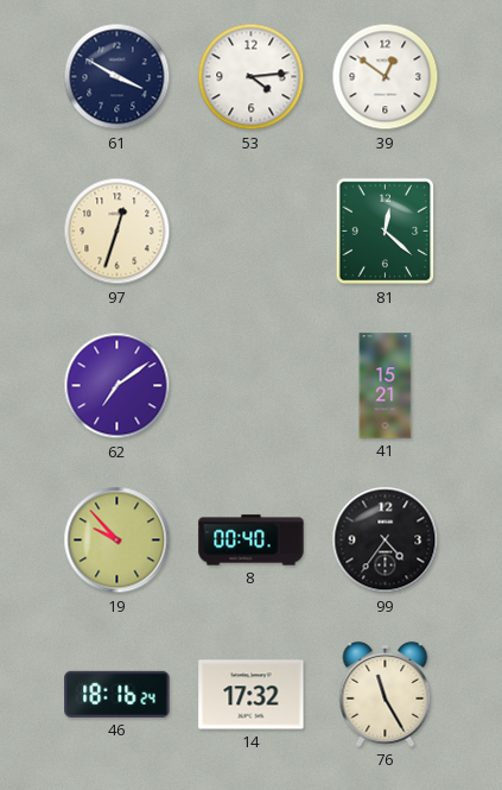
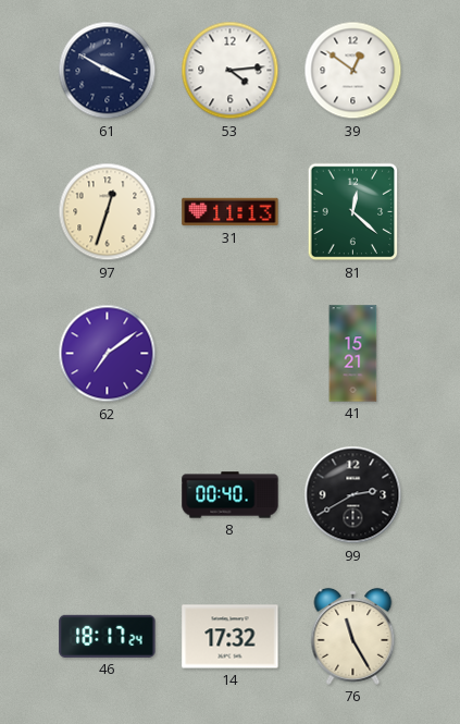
31: none -> 11:13
19: 9:53 -> none
99: 4:36 -> 2:40
46: 18:16 -> 18:17
